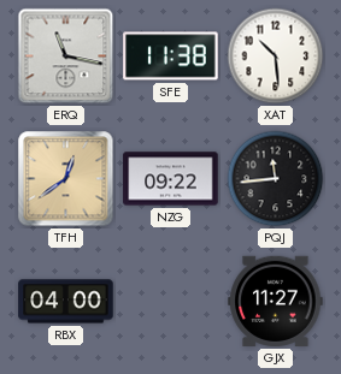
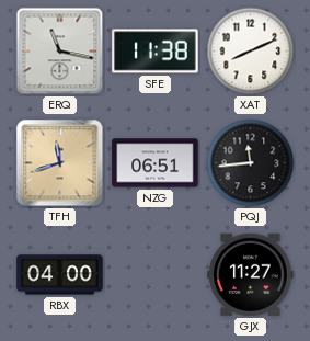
XAT: 10:29 -> 8:11
TFH: 12:39 -> 11:42
NZG: 09:22 -> 06:51
